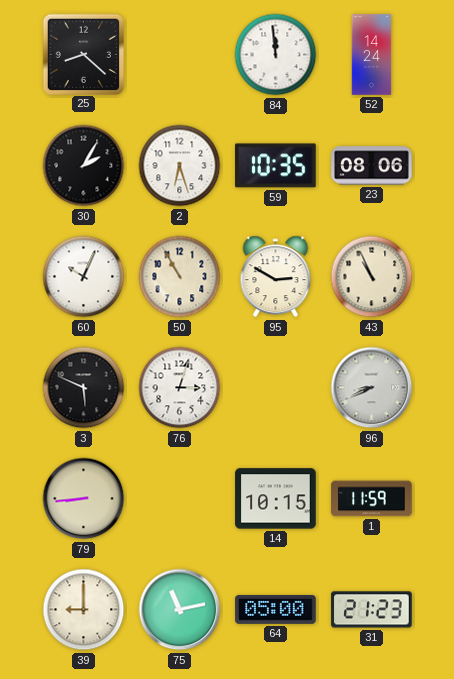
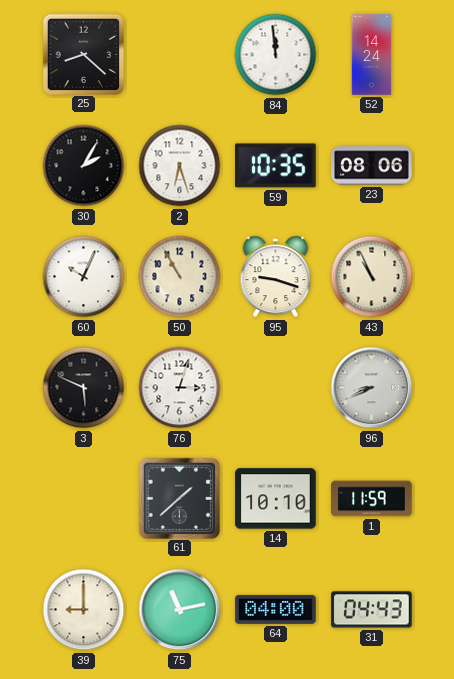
95: 2:50 -> 9:18
79: 8:44 -> none
61: none -> 1:38
14: 10:15 -> 10:10
64: 05:00 -> 04:00
31: 21:23 -> 04:43
